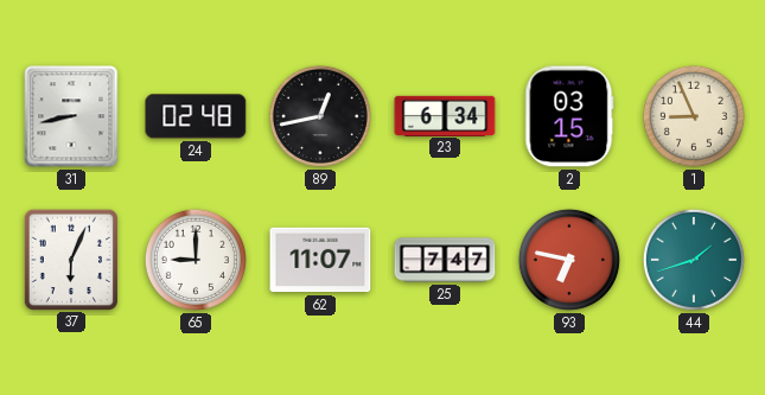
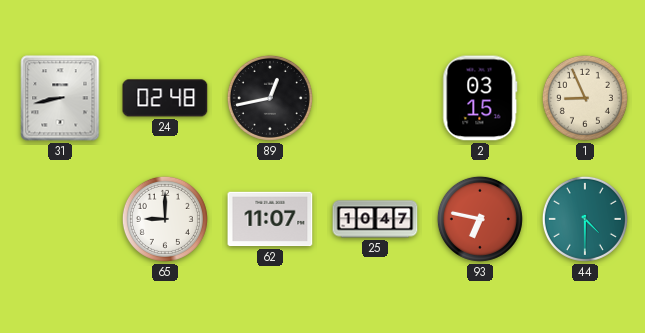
23: 6:34 -> none
37: 6:04 -> none
25: 7:47 -> 10:47
44: 1:42 -> 4:30
